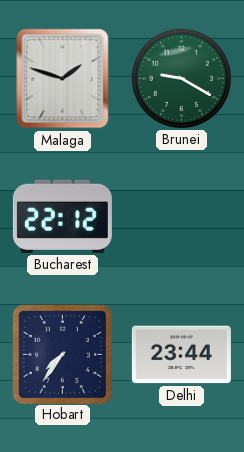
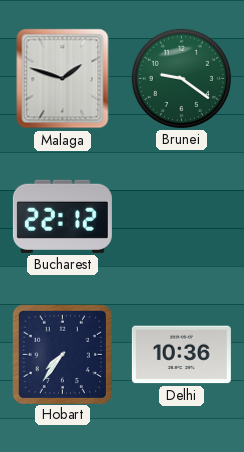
Brunei: 9:20 -> 9:21
Delhi: 23:44 -> 10:36
